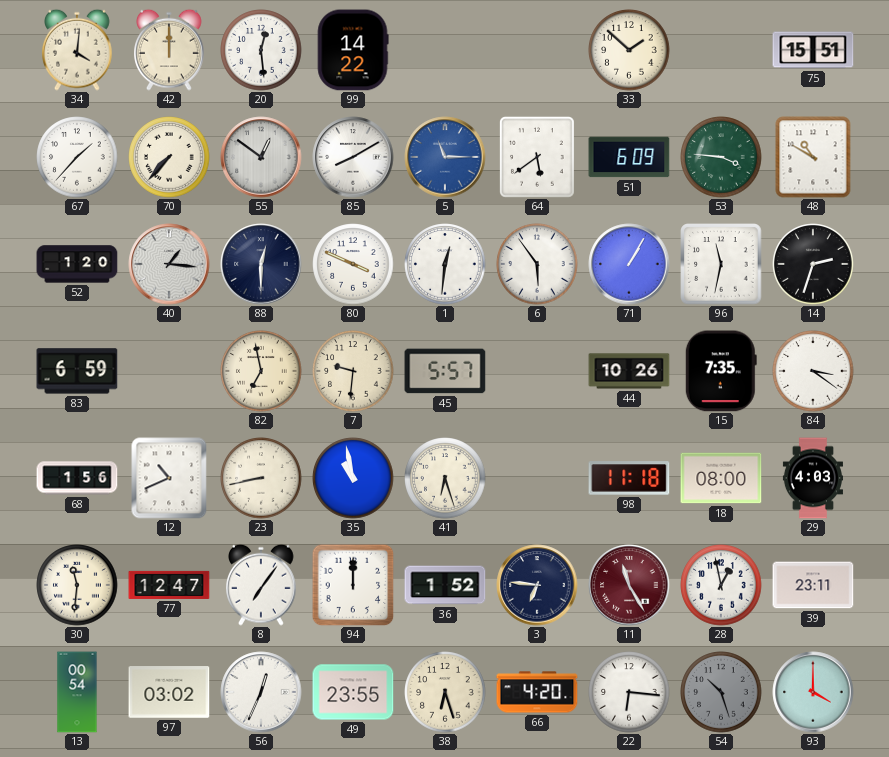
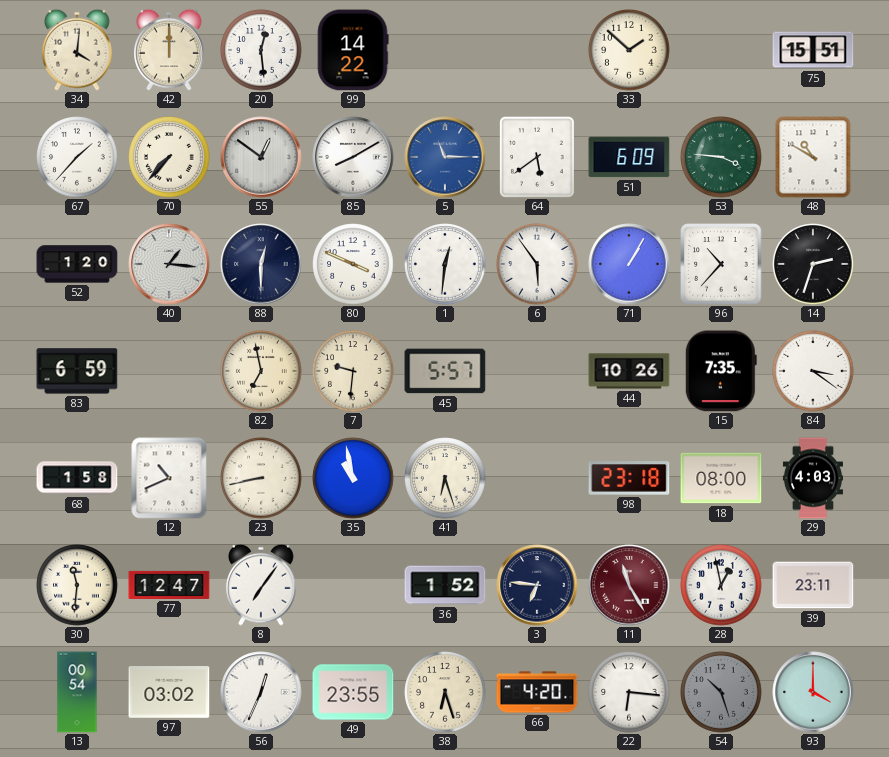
96: 11:32 -> 10:37
68: 1:56 -> 1:58
98: 11:18 -> 23:18
94: 12:00 -> none
